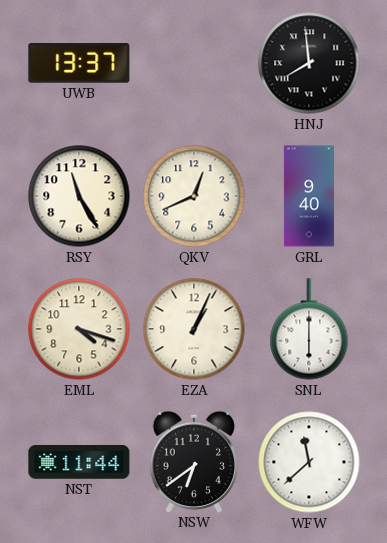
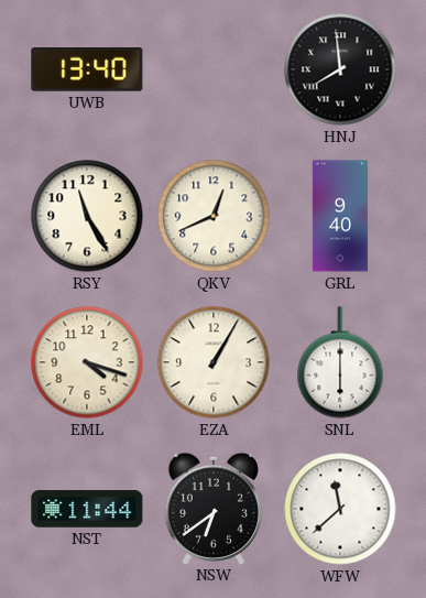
UWB: 13:37 -> 13:40
EZA: 1:04 -> 1:05
